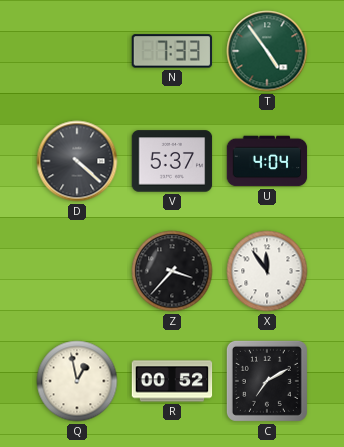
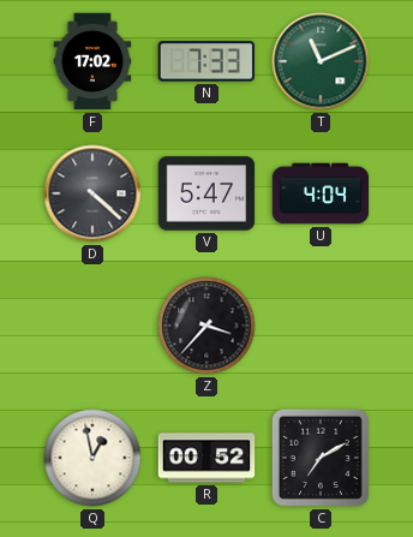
F: none -> 17:02
T: 4:54 -> 11:11
V: 5:37 -> 5:47
X: 11:54 -> none
